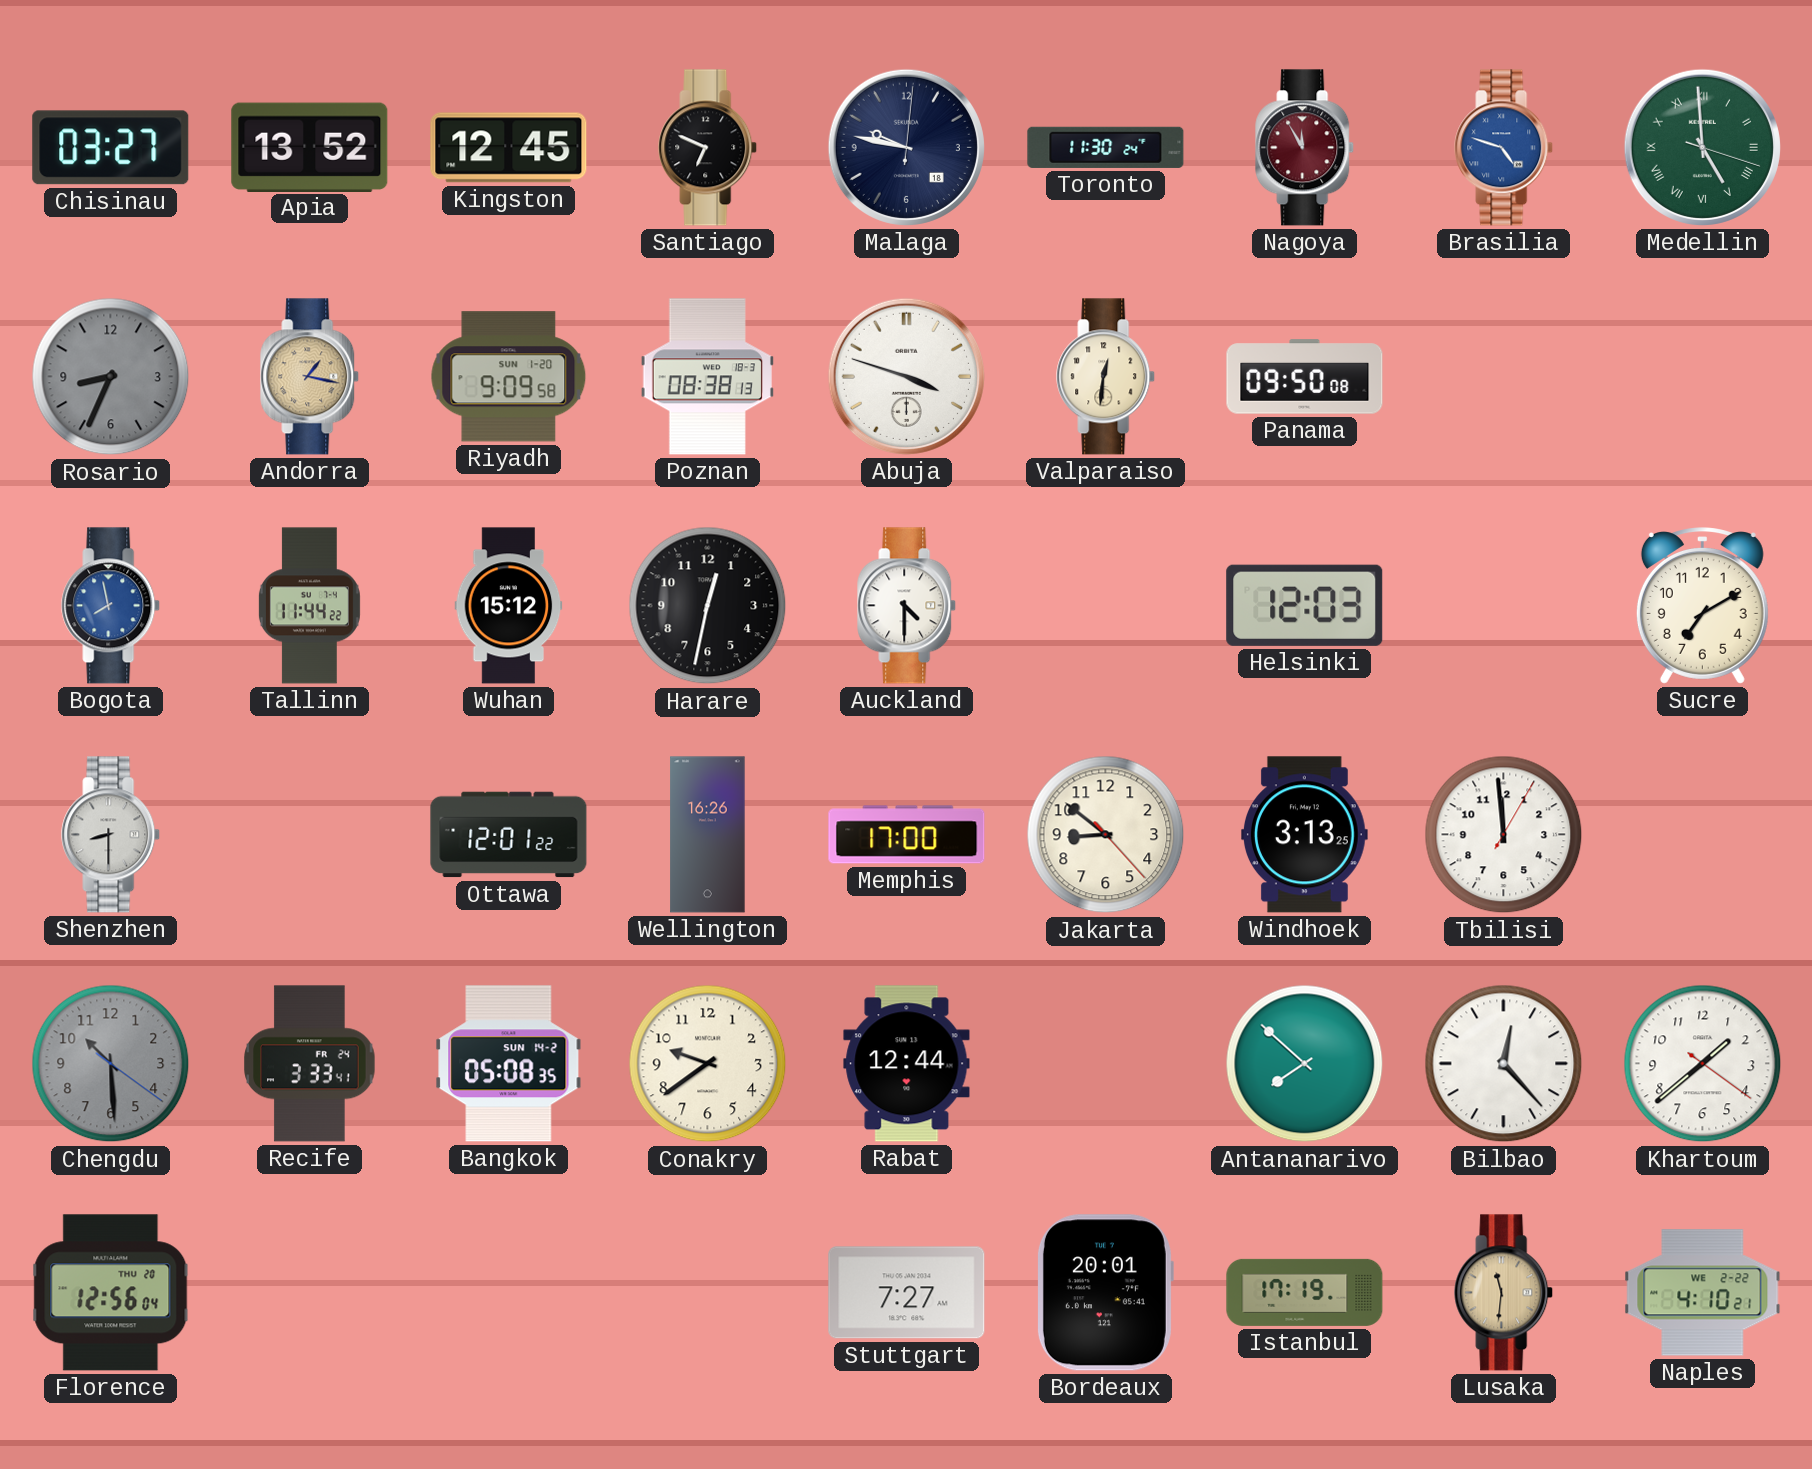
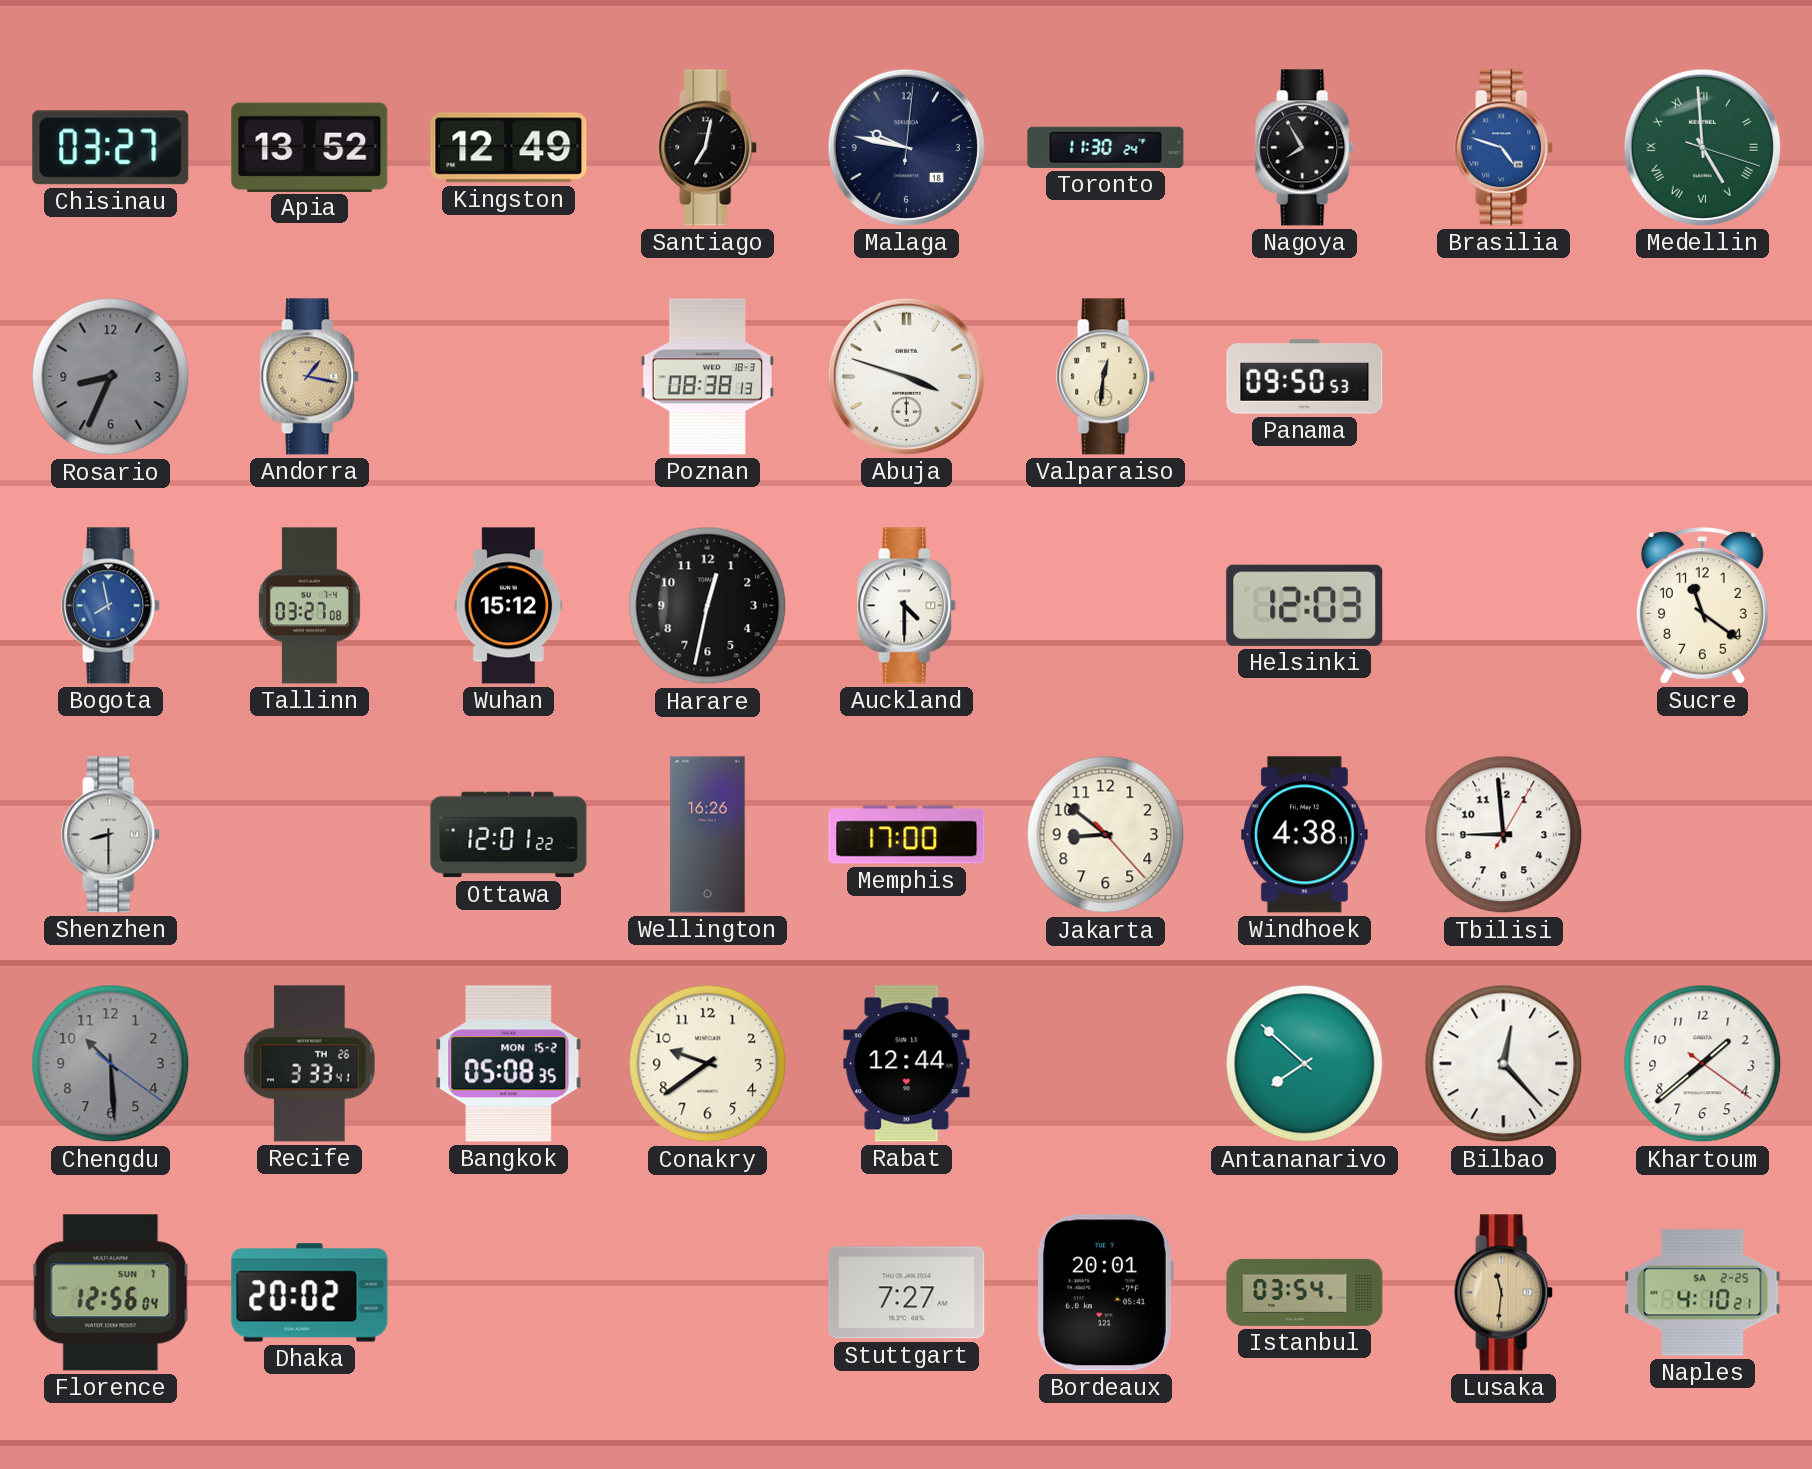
Kingston: 12:45 -> 12:49
Santiago: 6:49 -> 7:02
Nagoya: 11:55 -> 7:55
Nagoya dial: burgundy -> black
Riyadh: 9:09 -> none
Panama: 09:50:08 -> 09:50:53
Tallinn: 11:44 -> 03:27
Sucre: 7:10 -> 11:21
Windhoek: 3:13 -> 4:38
Tbilisi: 11:59 -> 8:59
Recife date: FR 24 -> TH 26
Bangkok date: SUN 14-2 -> MON 15-2
Florence date: THU 20 -> SUN 7
Dhaka: none -> 20:02
Istanbul: 17:19 -> 03:54
Naples date: WE 2-22 -> SA 2-25
